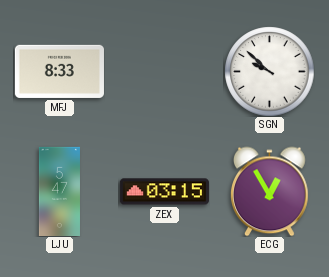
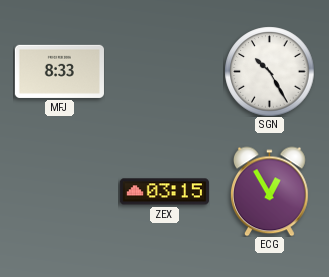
SGN: 9:52 -> 10:25
LJU: 5:47 -> none
